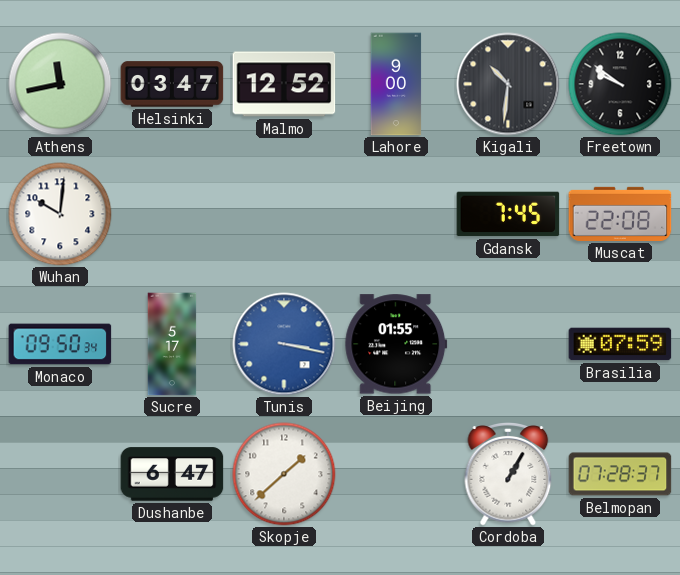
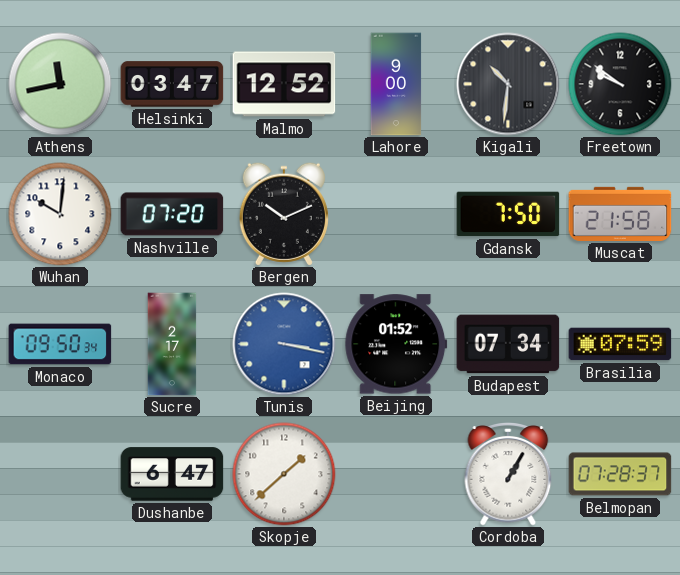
Nashville: none -> 07:20
Bergen: none -> 10:11
Gdansk: 7:45 -> 7:50
Muscat: 22:08 -> 21:58
Sucre: 5:17 -> 2:17
Beijing: 01:55 -> 01:52
Budapest: none -> 07:34
